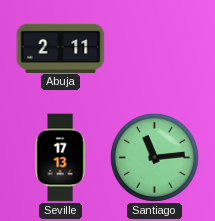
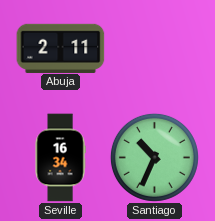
Seville: 17:13 -> 16:34
Santiago: 11:14 -> 10:34
